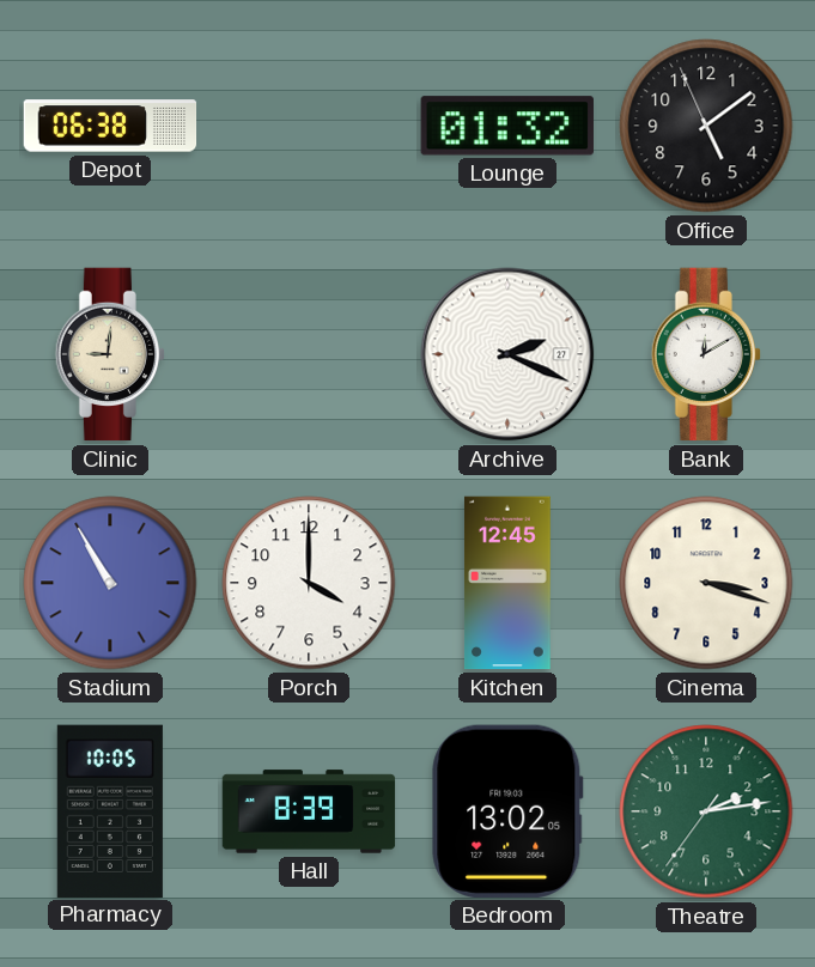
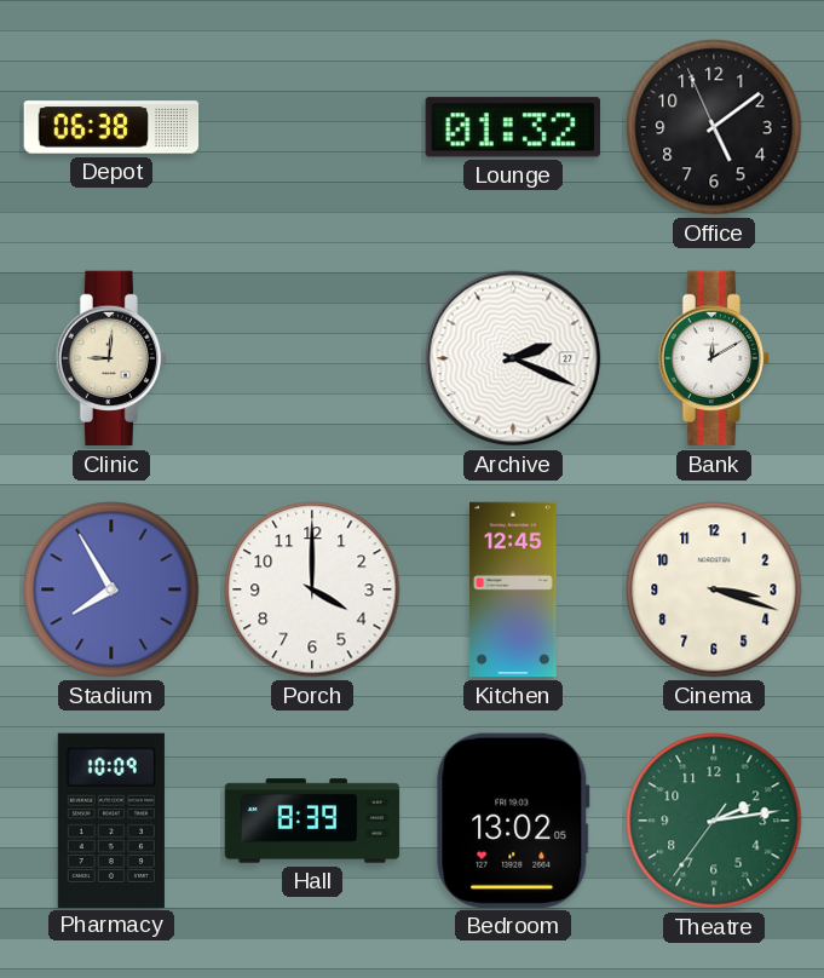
Stadium: 10:55 -> 7:55
Pharmacy: 10:05 -> 10:09
